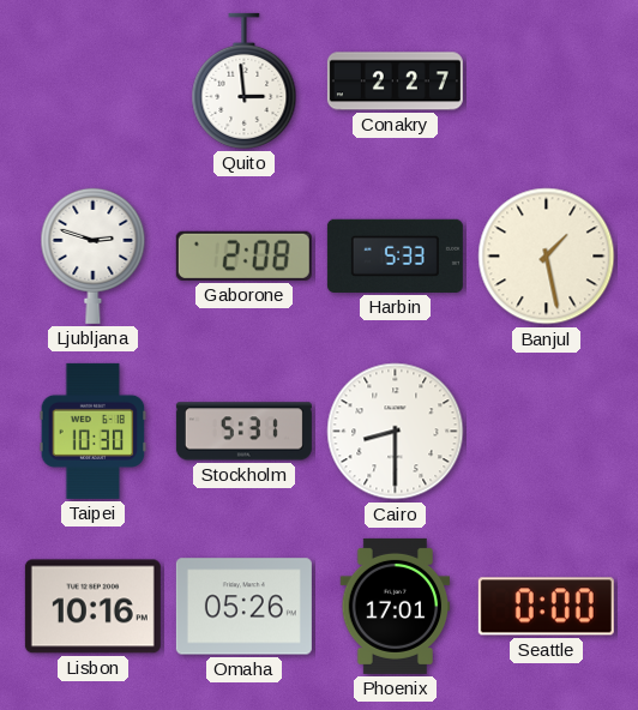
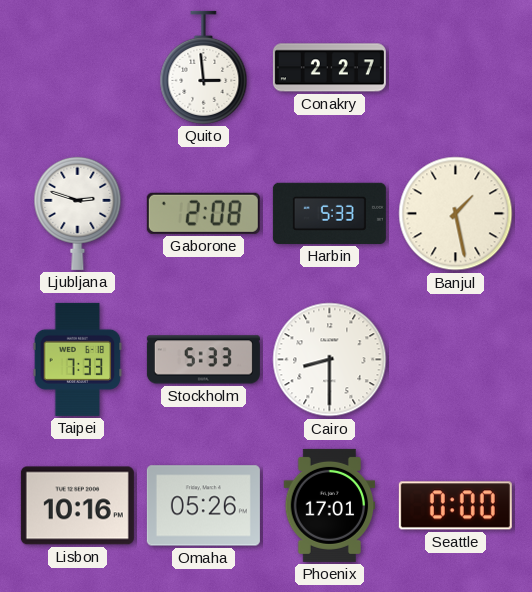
Taipei: 10:30 -> 7:33
Stockholm: 5:31 -> 5:33
